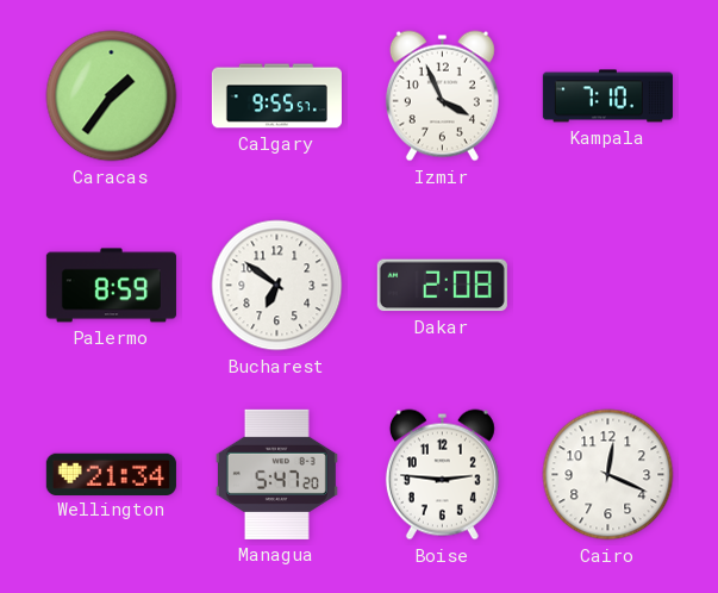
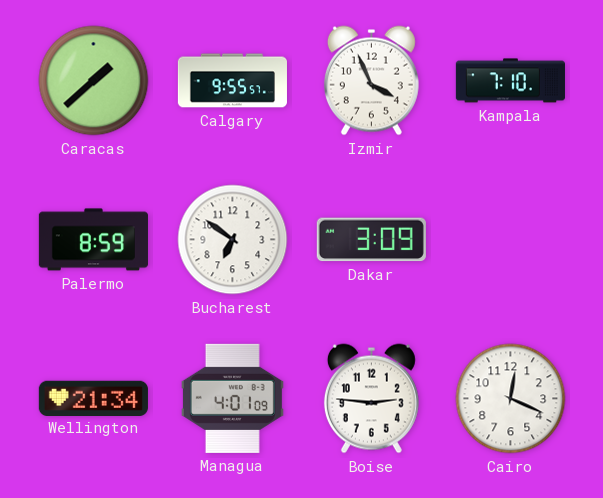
Caracas: 1:36 -> 1:38
Dakar: 2:08 -> 3:09
Managua: 5:47 -> 4:01
